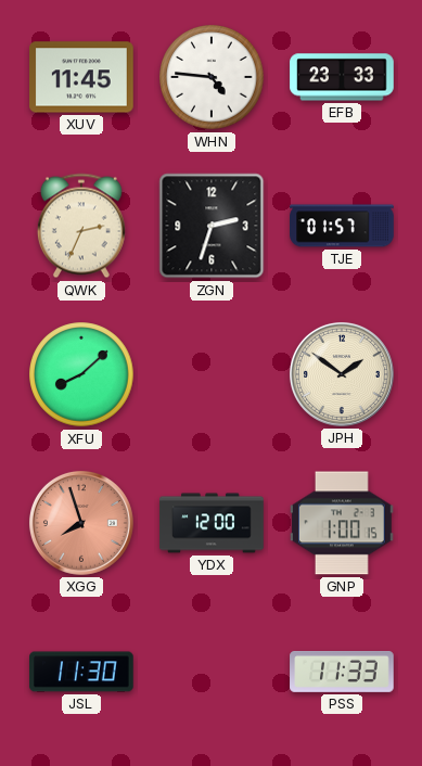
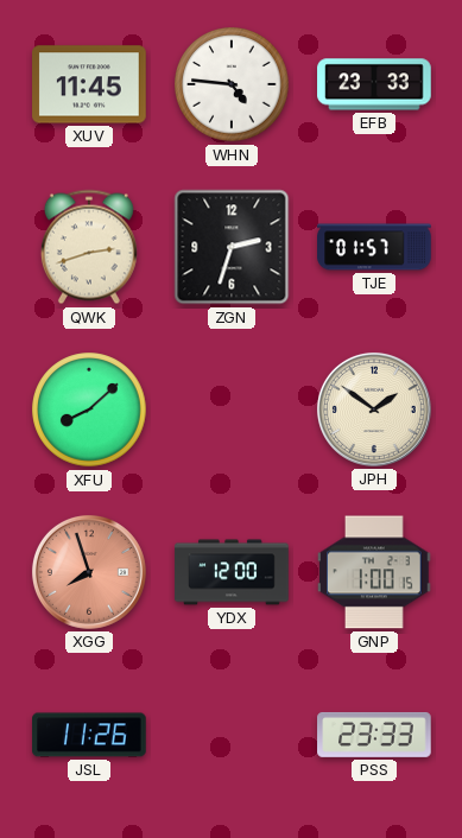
QWK: 2:34 -> 2:42
JSL: 11:30 -> 11:26
PSS: 11:33 -> 23:33
